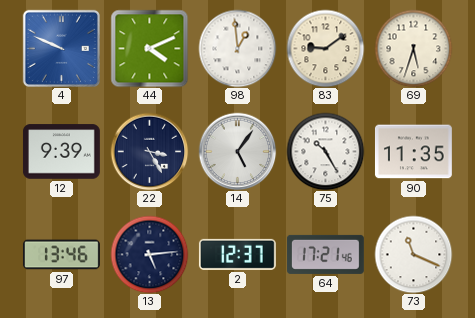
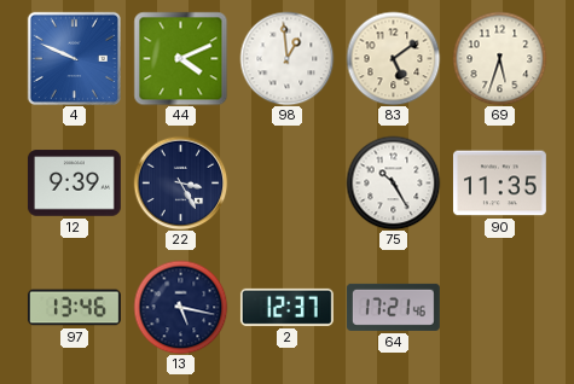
83: 9:09 -> 5:09
14: 5:06 -> none
13: 5:14 -> 5:17
73: 11:19 -> none
